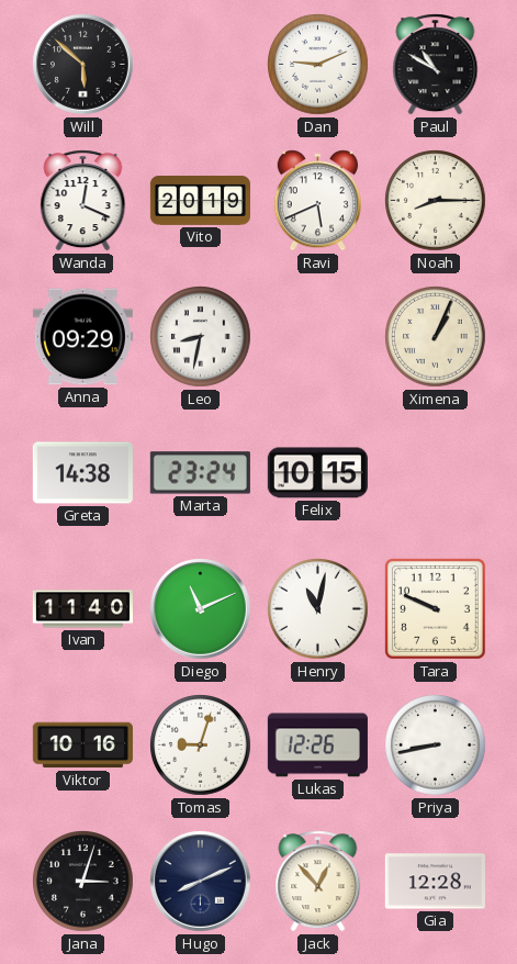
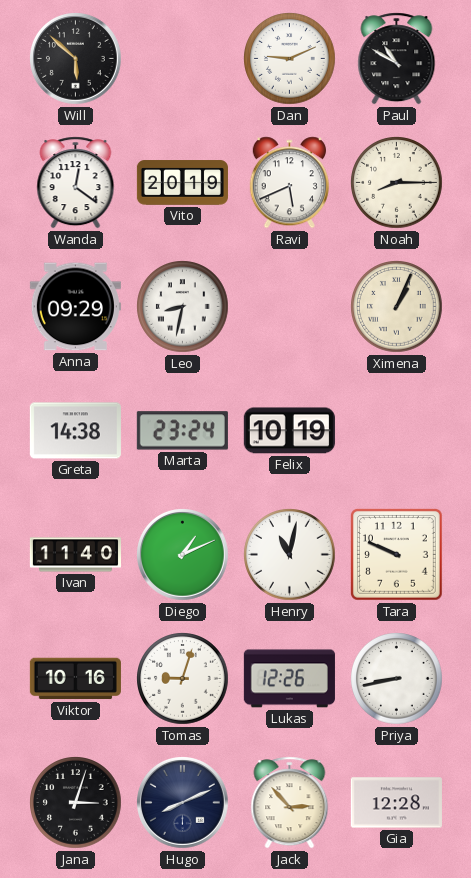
Wanda: 12:19 -> 12:21
Felix: 10:15 -> 10:19
Diego: 11:11 -> 1:11
Jack: 12:53 -> 2:53
